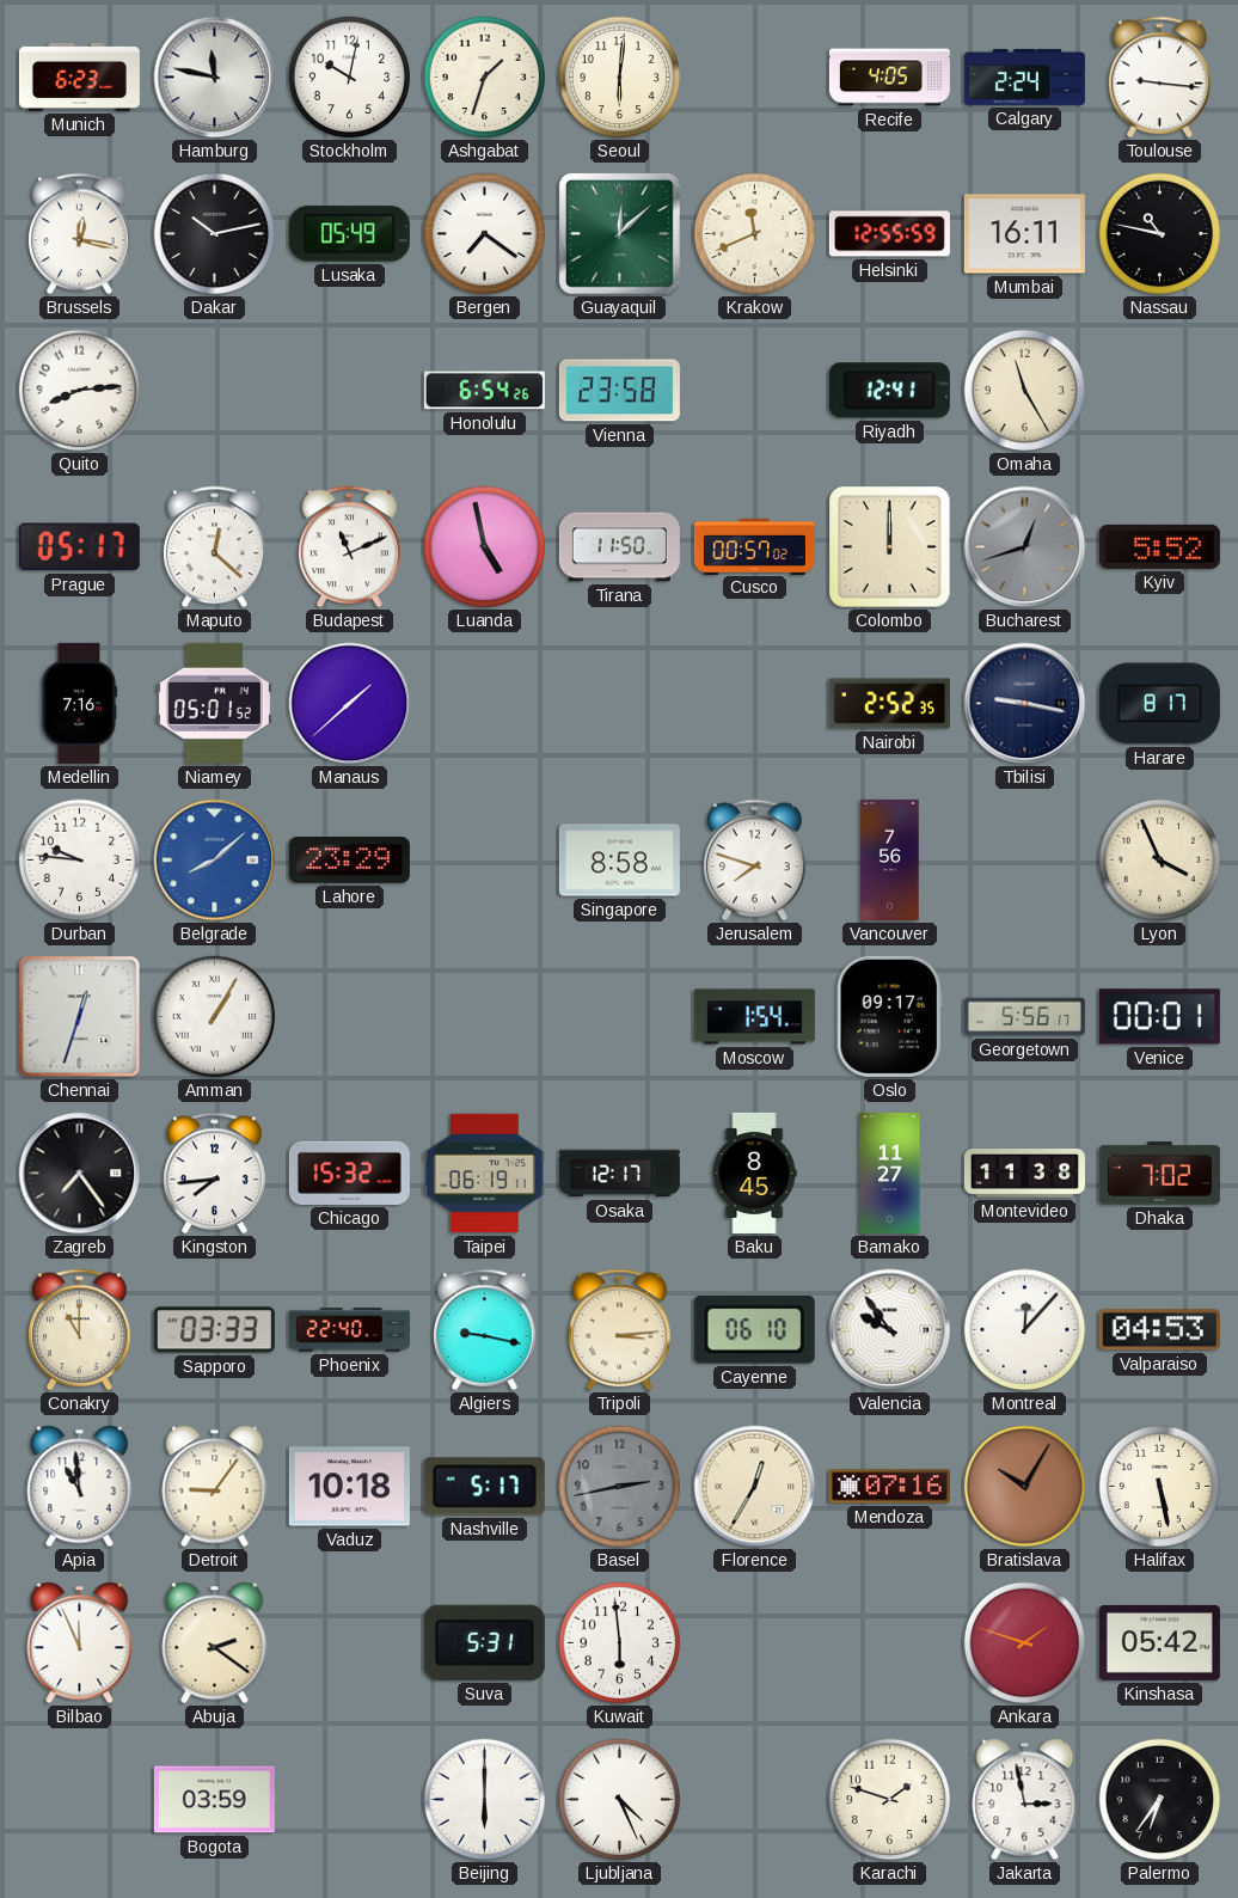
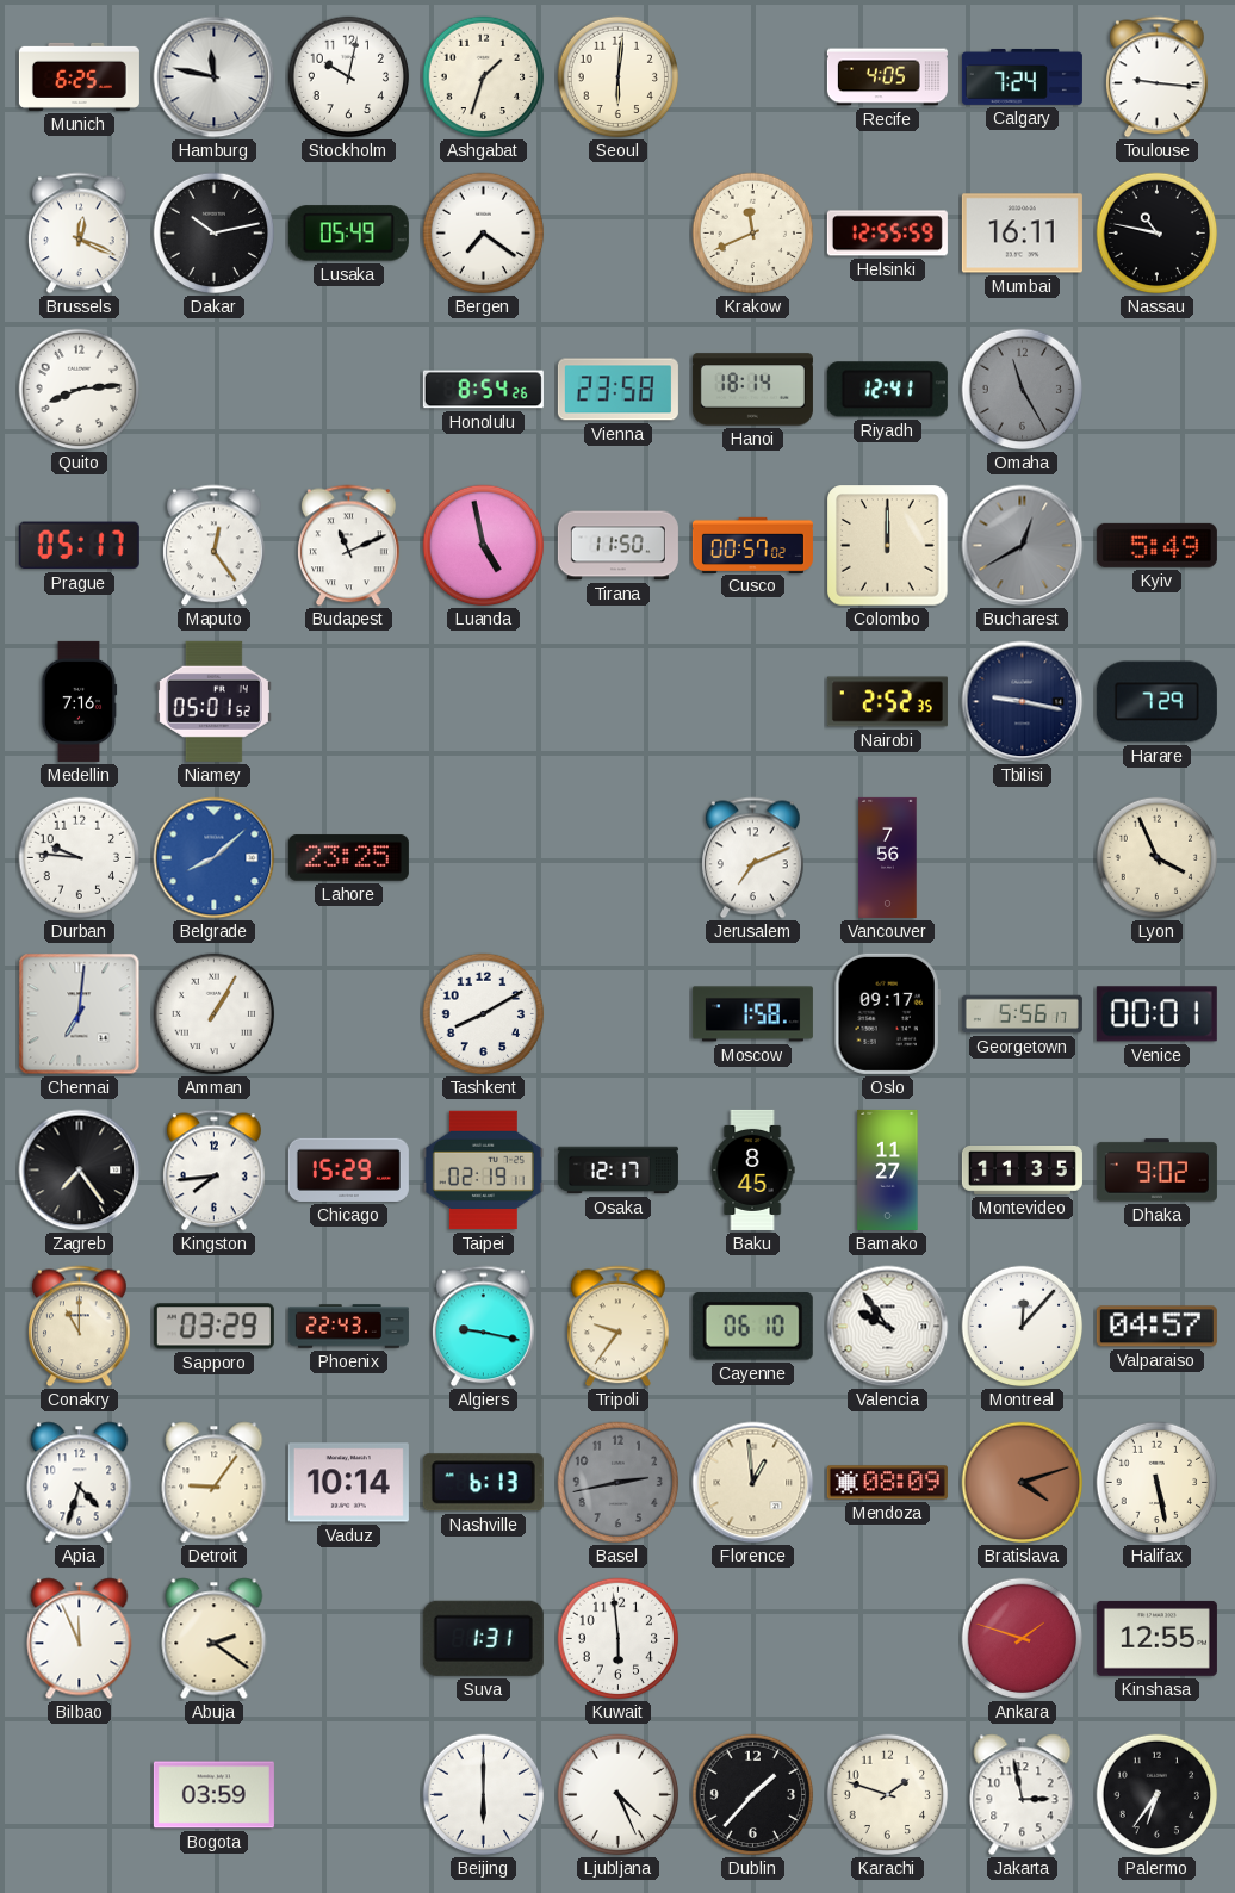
Munich: 6:23 -> 6:25
Calgary: 2:24 -> 7:24
Brussels: 12:17 -> 12:19
Guayaquil: 12:08 -> none
Honolulu: 6:54 -> 8:54
Hanoi: none -> 18:14
Omaha dial: cream -> grey
Maputo: 12:22 -> 12:24
Bucharest: 12:42 -> 12:40
Kyiv: 5:52 -> 5:49
Manaus: 1:38 -> none
Harare: 8:17 -> 7:29
Lahore: 23:29 -> 23:25
Singapore: 8:58 -> none
Jerusalem: 7:48 -> 7:11
Chennai: 12:33 -> 7:01
Tashkent: none -> 8:10
Moscow: 1:54 -> 1:58
Chicago: 15:32 -> 15:29
Taipei: 06:19 -> 02:19
Montevideo: 11:38 -> 11:35
Dhaka: 7:02 -> 9:02
Sapporo: 03:33 -> 03:29
Phoenix: 22:40 -> 22:43
Tripoli: 3:14 -> 9:36
Valparaiso: 04:53 -> 04:57
Apia: 10:59 -> 4:33
Vaduz: 10:18 -> 10:14
Nashville: 5:17 -> 6:13
Florence: 12:35 -> 12:59
Mendoza: 07:16 -> 08:09
Bratislava: 10:05 -> 4:12
Suva: 5:31 -> 1:31
Kinshasa: 05:42 -> 12:55
Dublin: none -> 1:37
